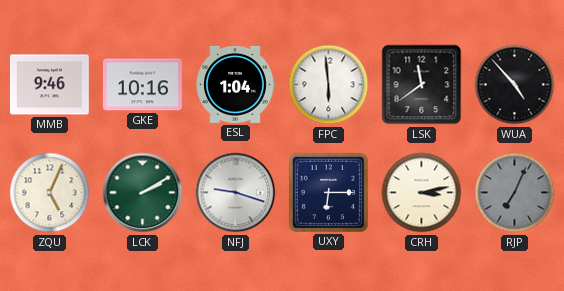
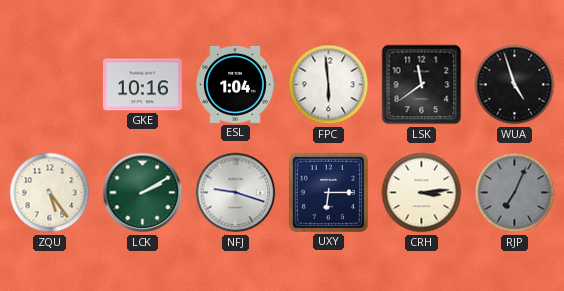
MMB: 9:46 -> none
WUA: 4:53 -> 4:57
ZQU: 5:04 -> 5:24
CRH: 3:13 -> 3:14
